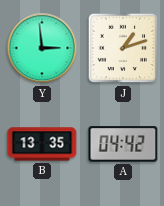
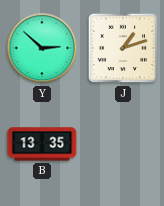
Y: 2:59 -> 2:52
A: 04:42 -> none
